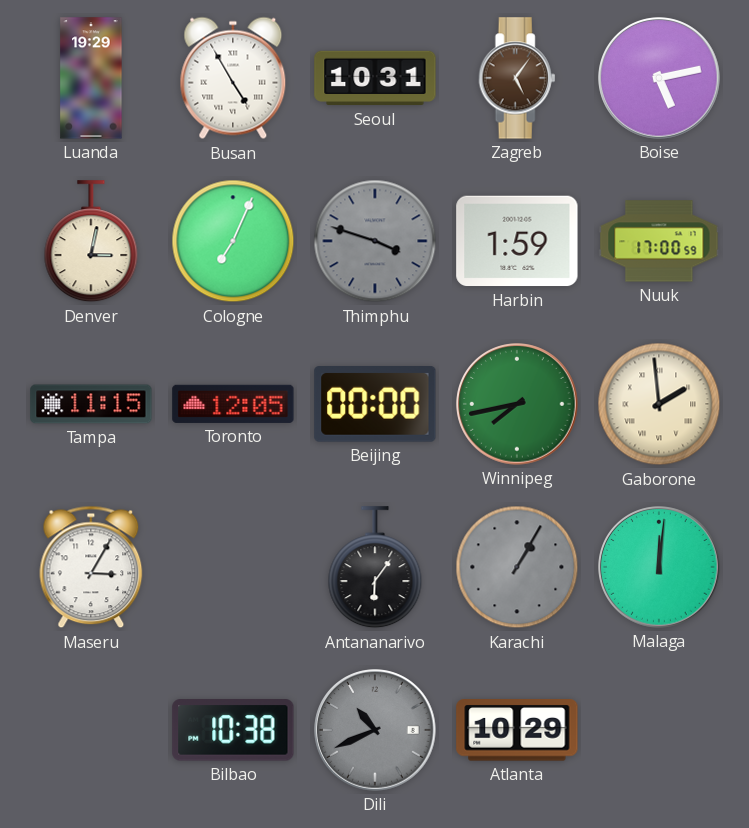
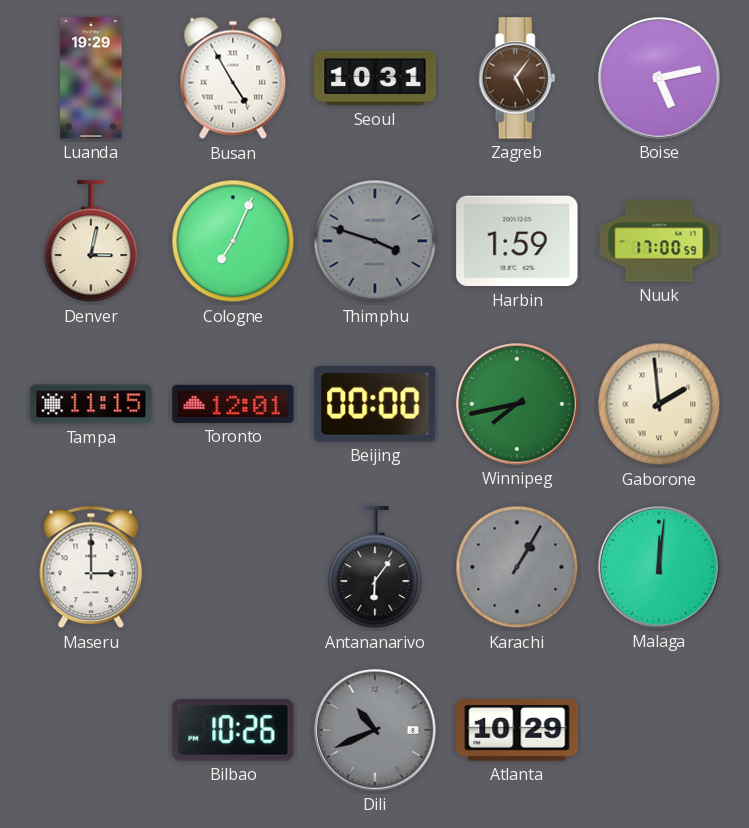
Toronto: 12:05 -> 12:01
Maseru: 3:05 -> 3:00
Bilbao: 10:38 -> 10:26
